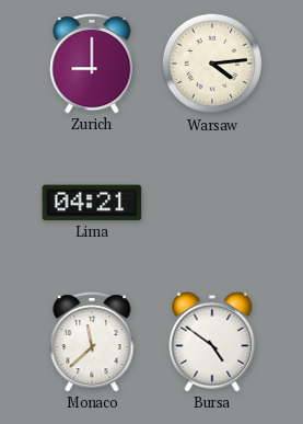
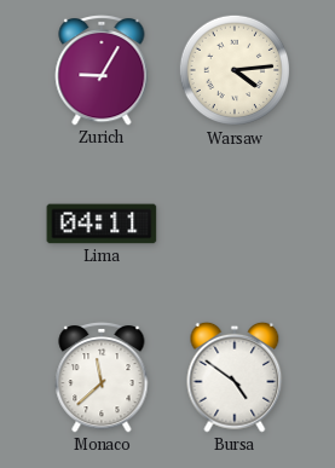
Zurich: 9:00 -> 9:05
Lima: 04:21 -> 04:11
